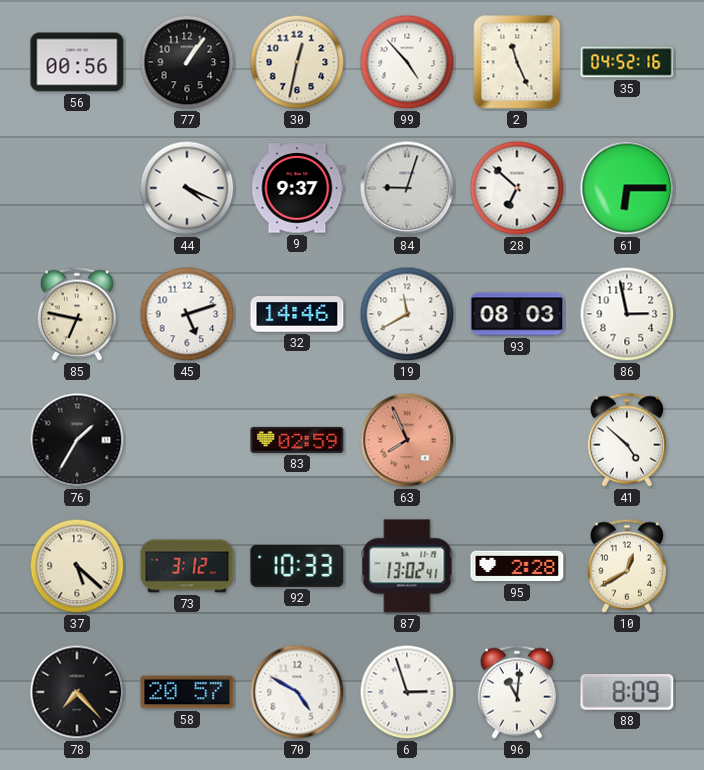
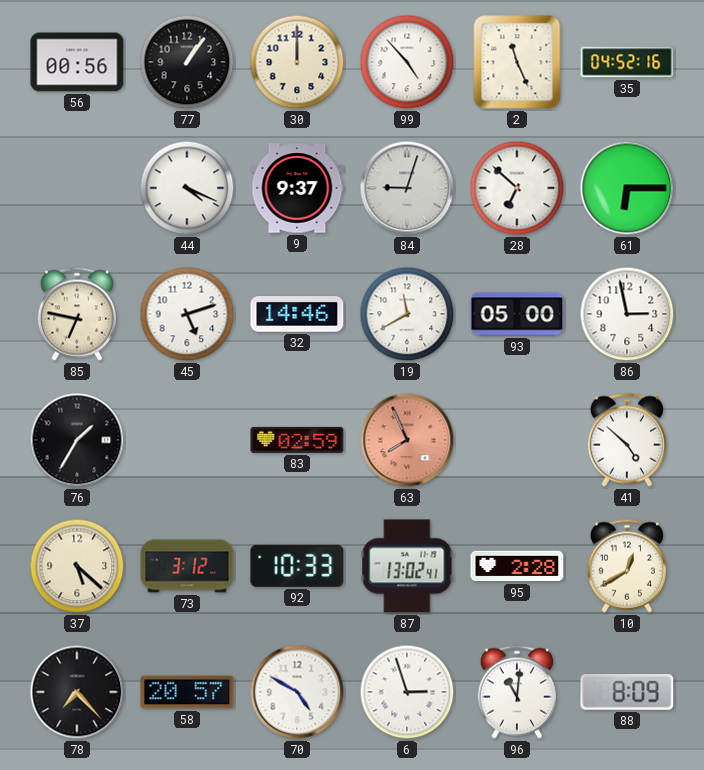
30: 12:32 -> 12:00
93: 08:03 -> 05:00
